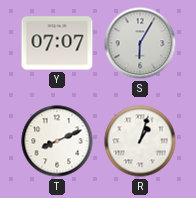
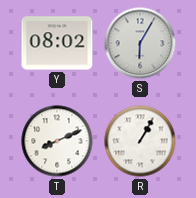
Y: 07:07 -> 08:02
R: 1:03 -> 1:05
